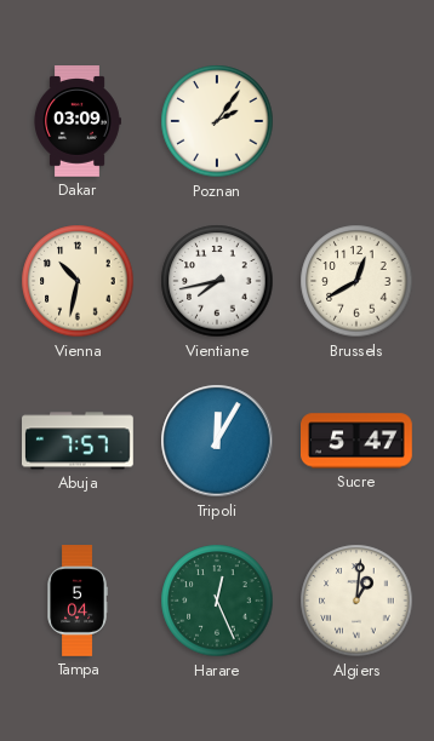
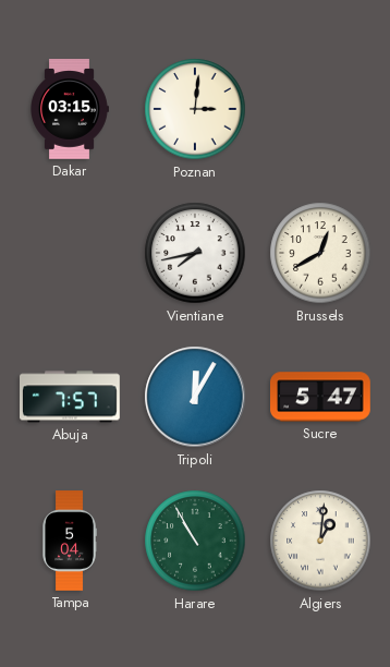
Dakar: 03:09 -> 03:15
Poznan: 2:06 -> 3:01
Vienna: 10:32 -> none
Harare: 12:26 -> 10:55
